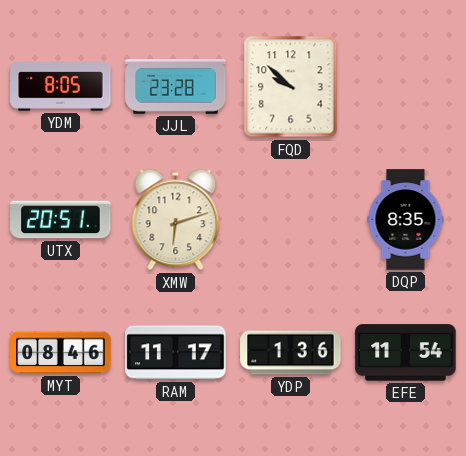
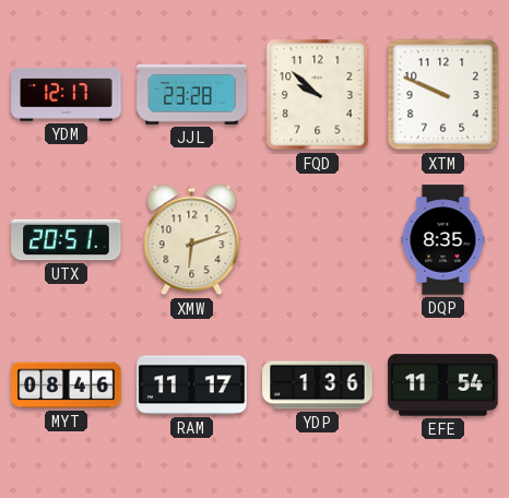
YDM: 8:05 -> 12:17
XTM: none -> 9:49
